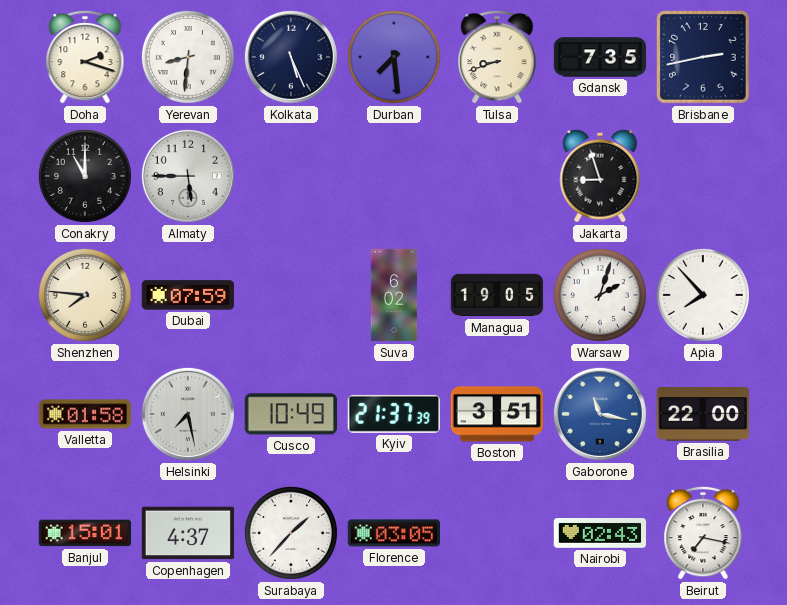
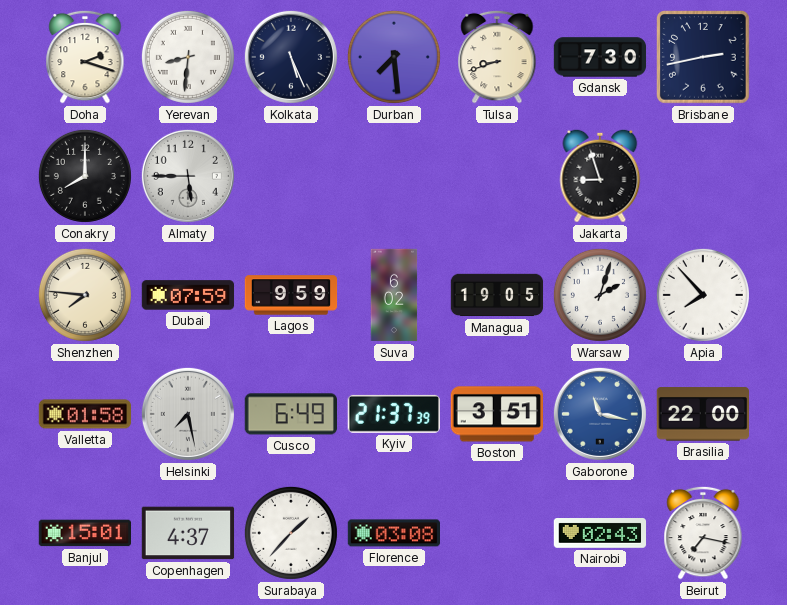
Gdansk: 7:35 -> 7:30
Conakry: 11:00 -> 8:00
Lagos: none -> 9:59
Cusco: 10:49 -> 6:49
Florence: 03:05 -> 03:08
